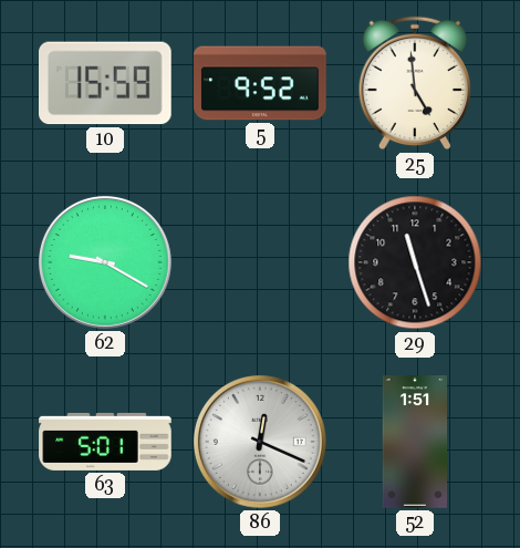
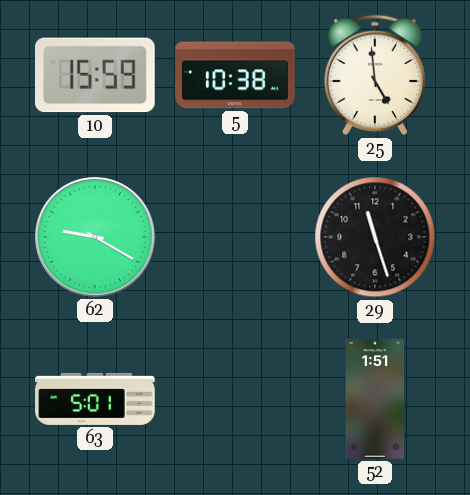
5: 9:52 -> 10:38
86: 12:19 -> none
